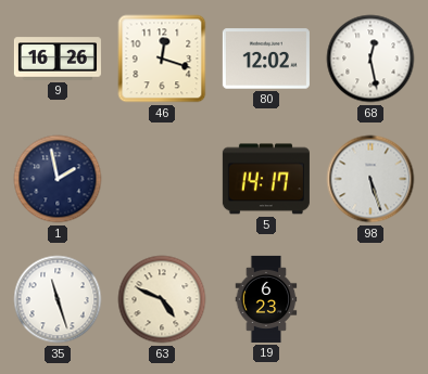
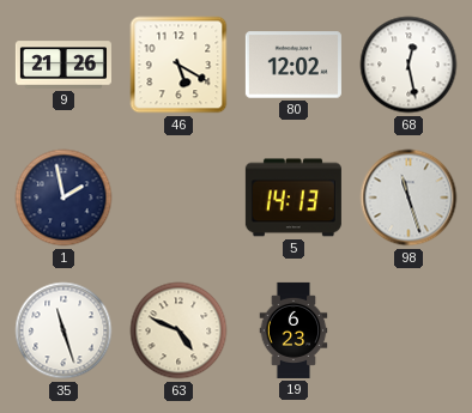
9: 16:26 -> 21:26
46: 12:18 -> 5:20
5: 14:17 -> 14:13
98: 5:27 -> 11:27
